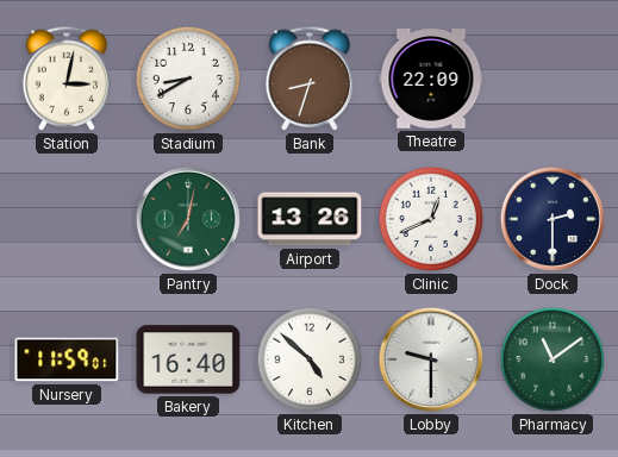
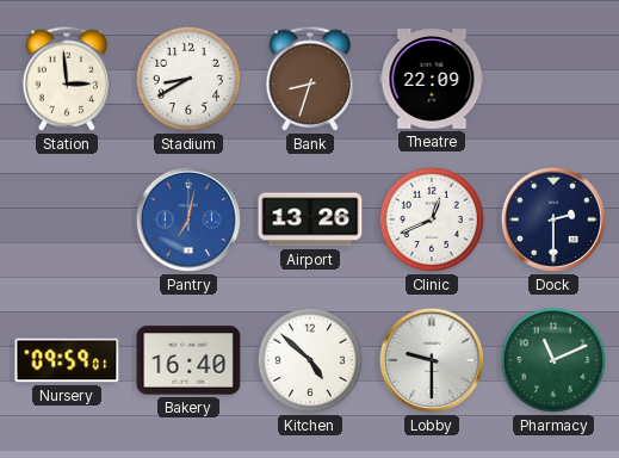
Station: 3:02 -> 2:59
Pantry dial: green -> blue
Nursery: 11:59 -> 09:59
Pharmacy: 11:09 -> 11:11
